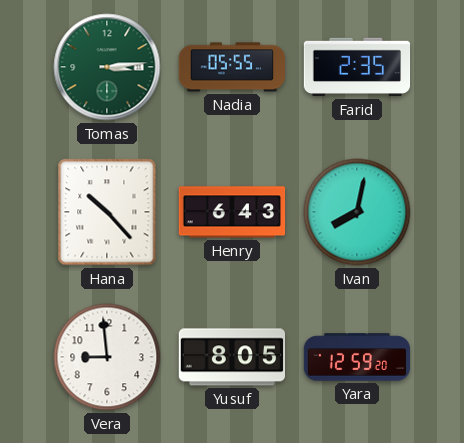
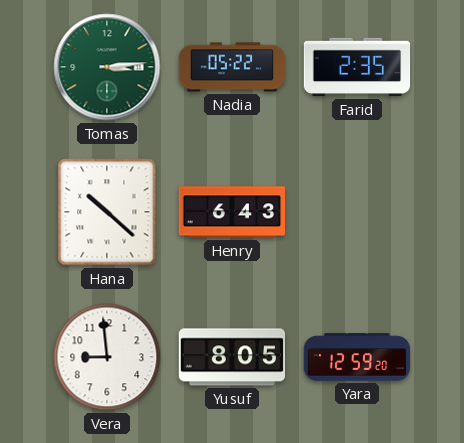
Nadia: 05:55 -> 05:22
Hana: 10:23 -> 10:22
Ivan: 8:02 -> none
